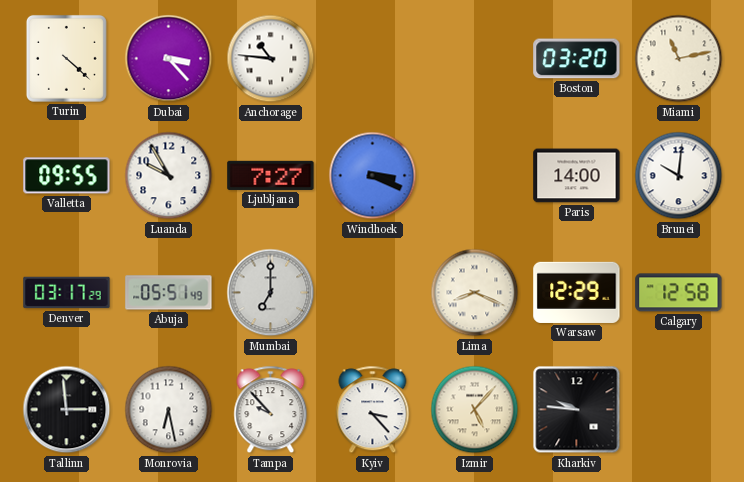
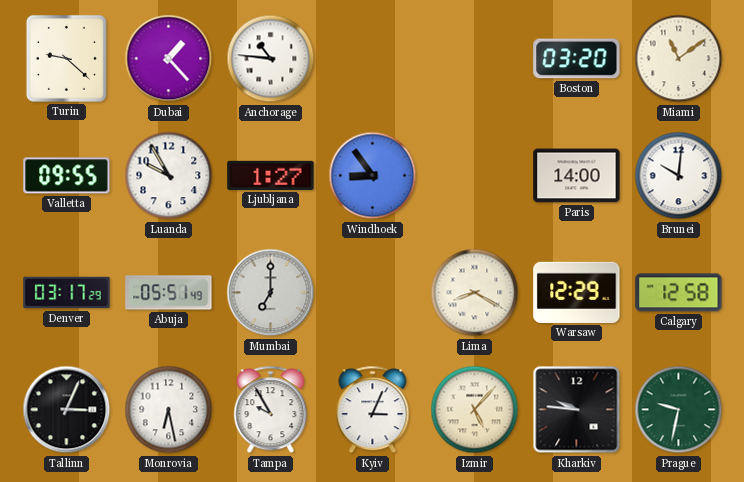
Turin: 4:22 -> 9:22
Dubai: 3:23 -> 1:23
Miami: 11:13 -> 11:09
Ljubljana: 7:27 -> 1:27
Windhoek: 3:19 -> 8:54
Lima: 8:19 -> 8:20
Tallinn: 2:59 -> 3:04
Tampa: 9:53 -> 9:55
Kyiv: 3:23 -> 3:04
Prague: none -> 9:32
